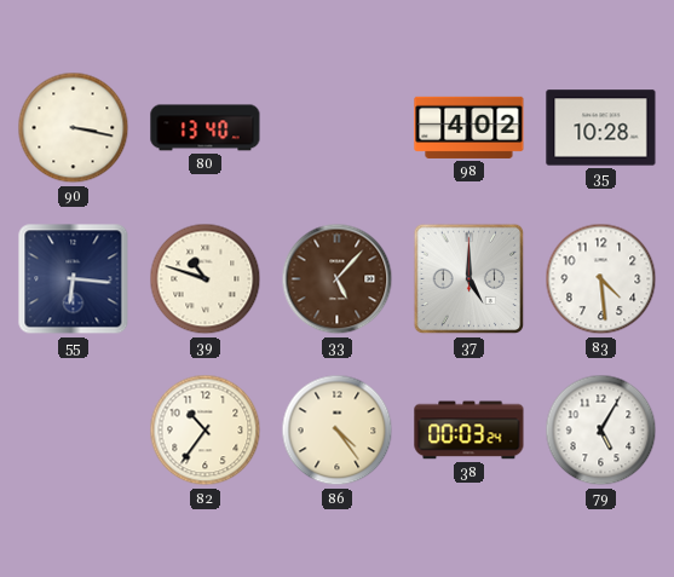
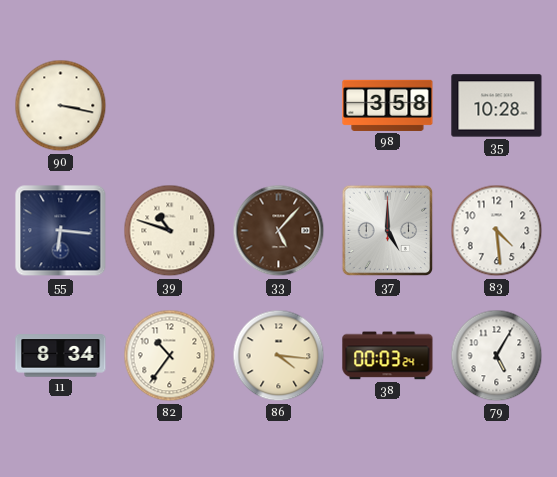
80: 13:40 -> none
98: 4:02 -> 3:58
11: none -> 8:34
86: 4:24 -> 4:16
